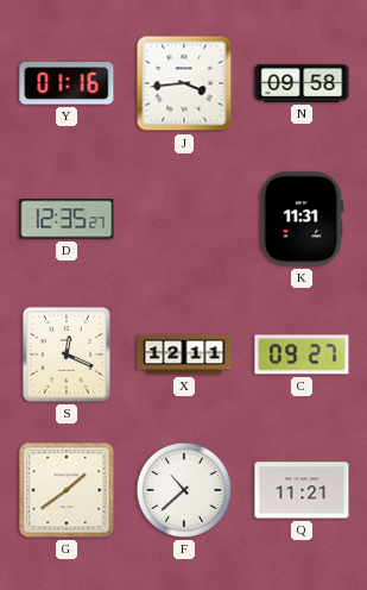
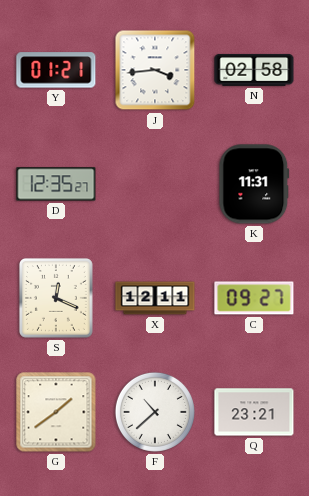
Y: 01:16 -> 01:21
N: 09:58 -> 02:58
Q: 11:21 -> 23:21
